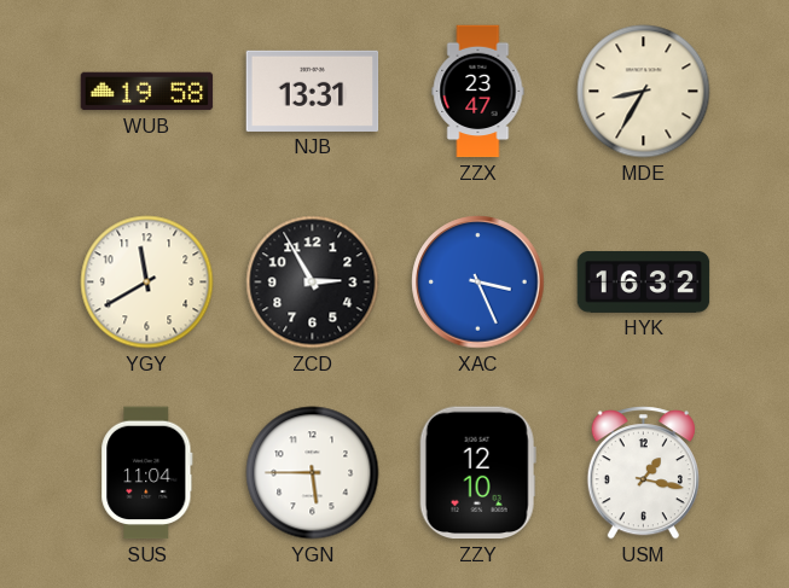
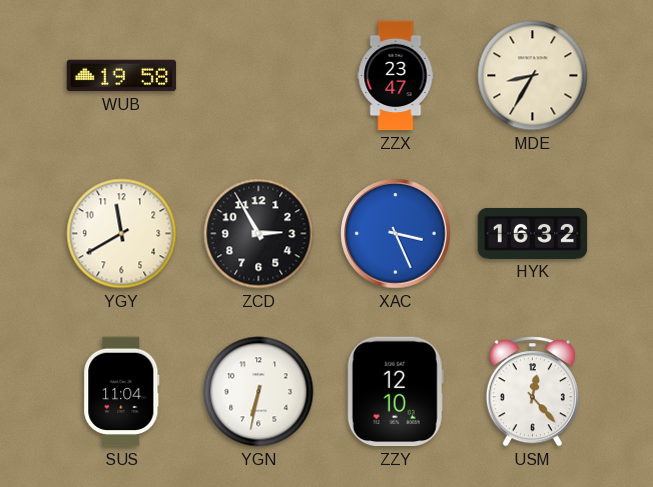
NJB: 13:31 -> none
YGN: 5:45 -> 6:32
USM: 1:17 -> 12:23
